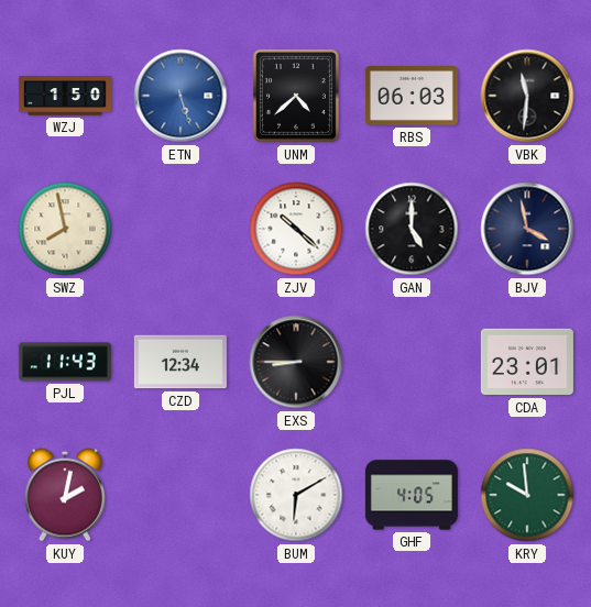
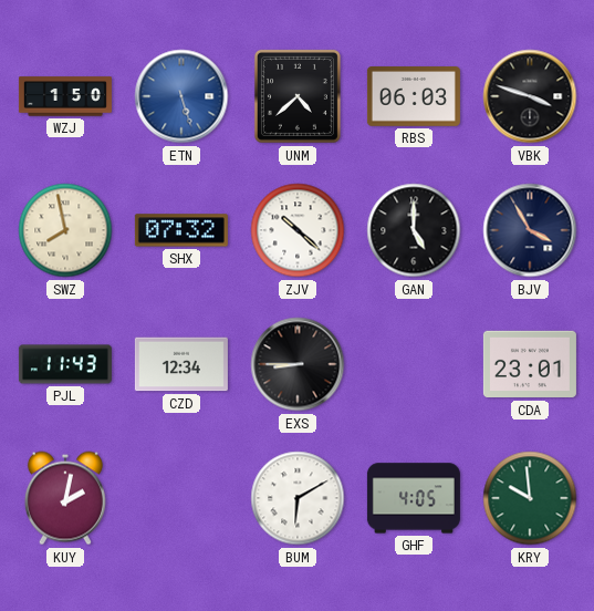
VBK: 11:31 -> 3:48
SHX: none -> 07:32
BJV: 3:58 -> 3:55
